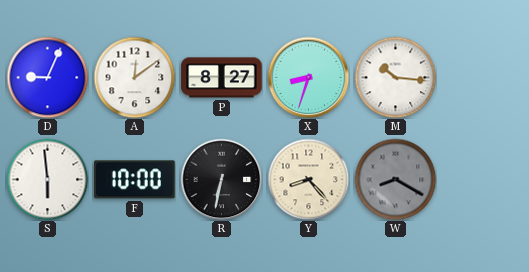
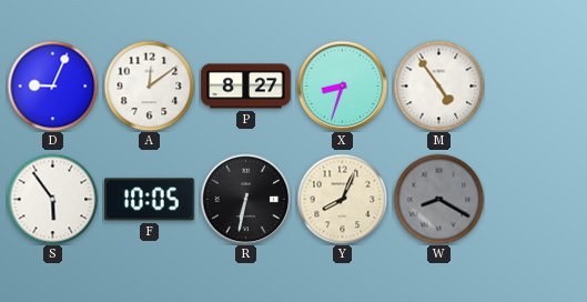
M: 10:16 -> 4:54
S: 5:59 -> 5:54
F: 10:00 -> 10:05
Y: 8:23 -> 8:04
